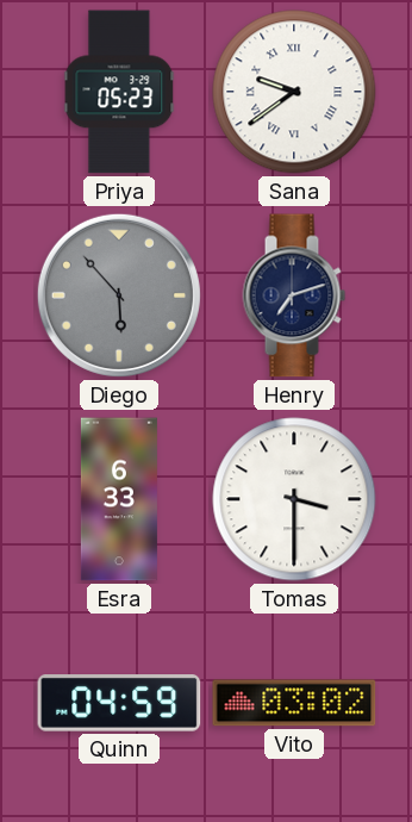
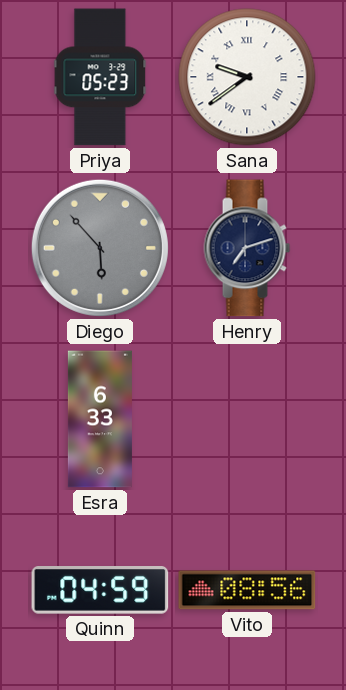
Tomas: 3:30 -> none
Vito: 03:02 -> 08:56
